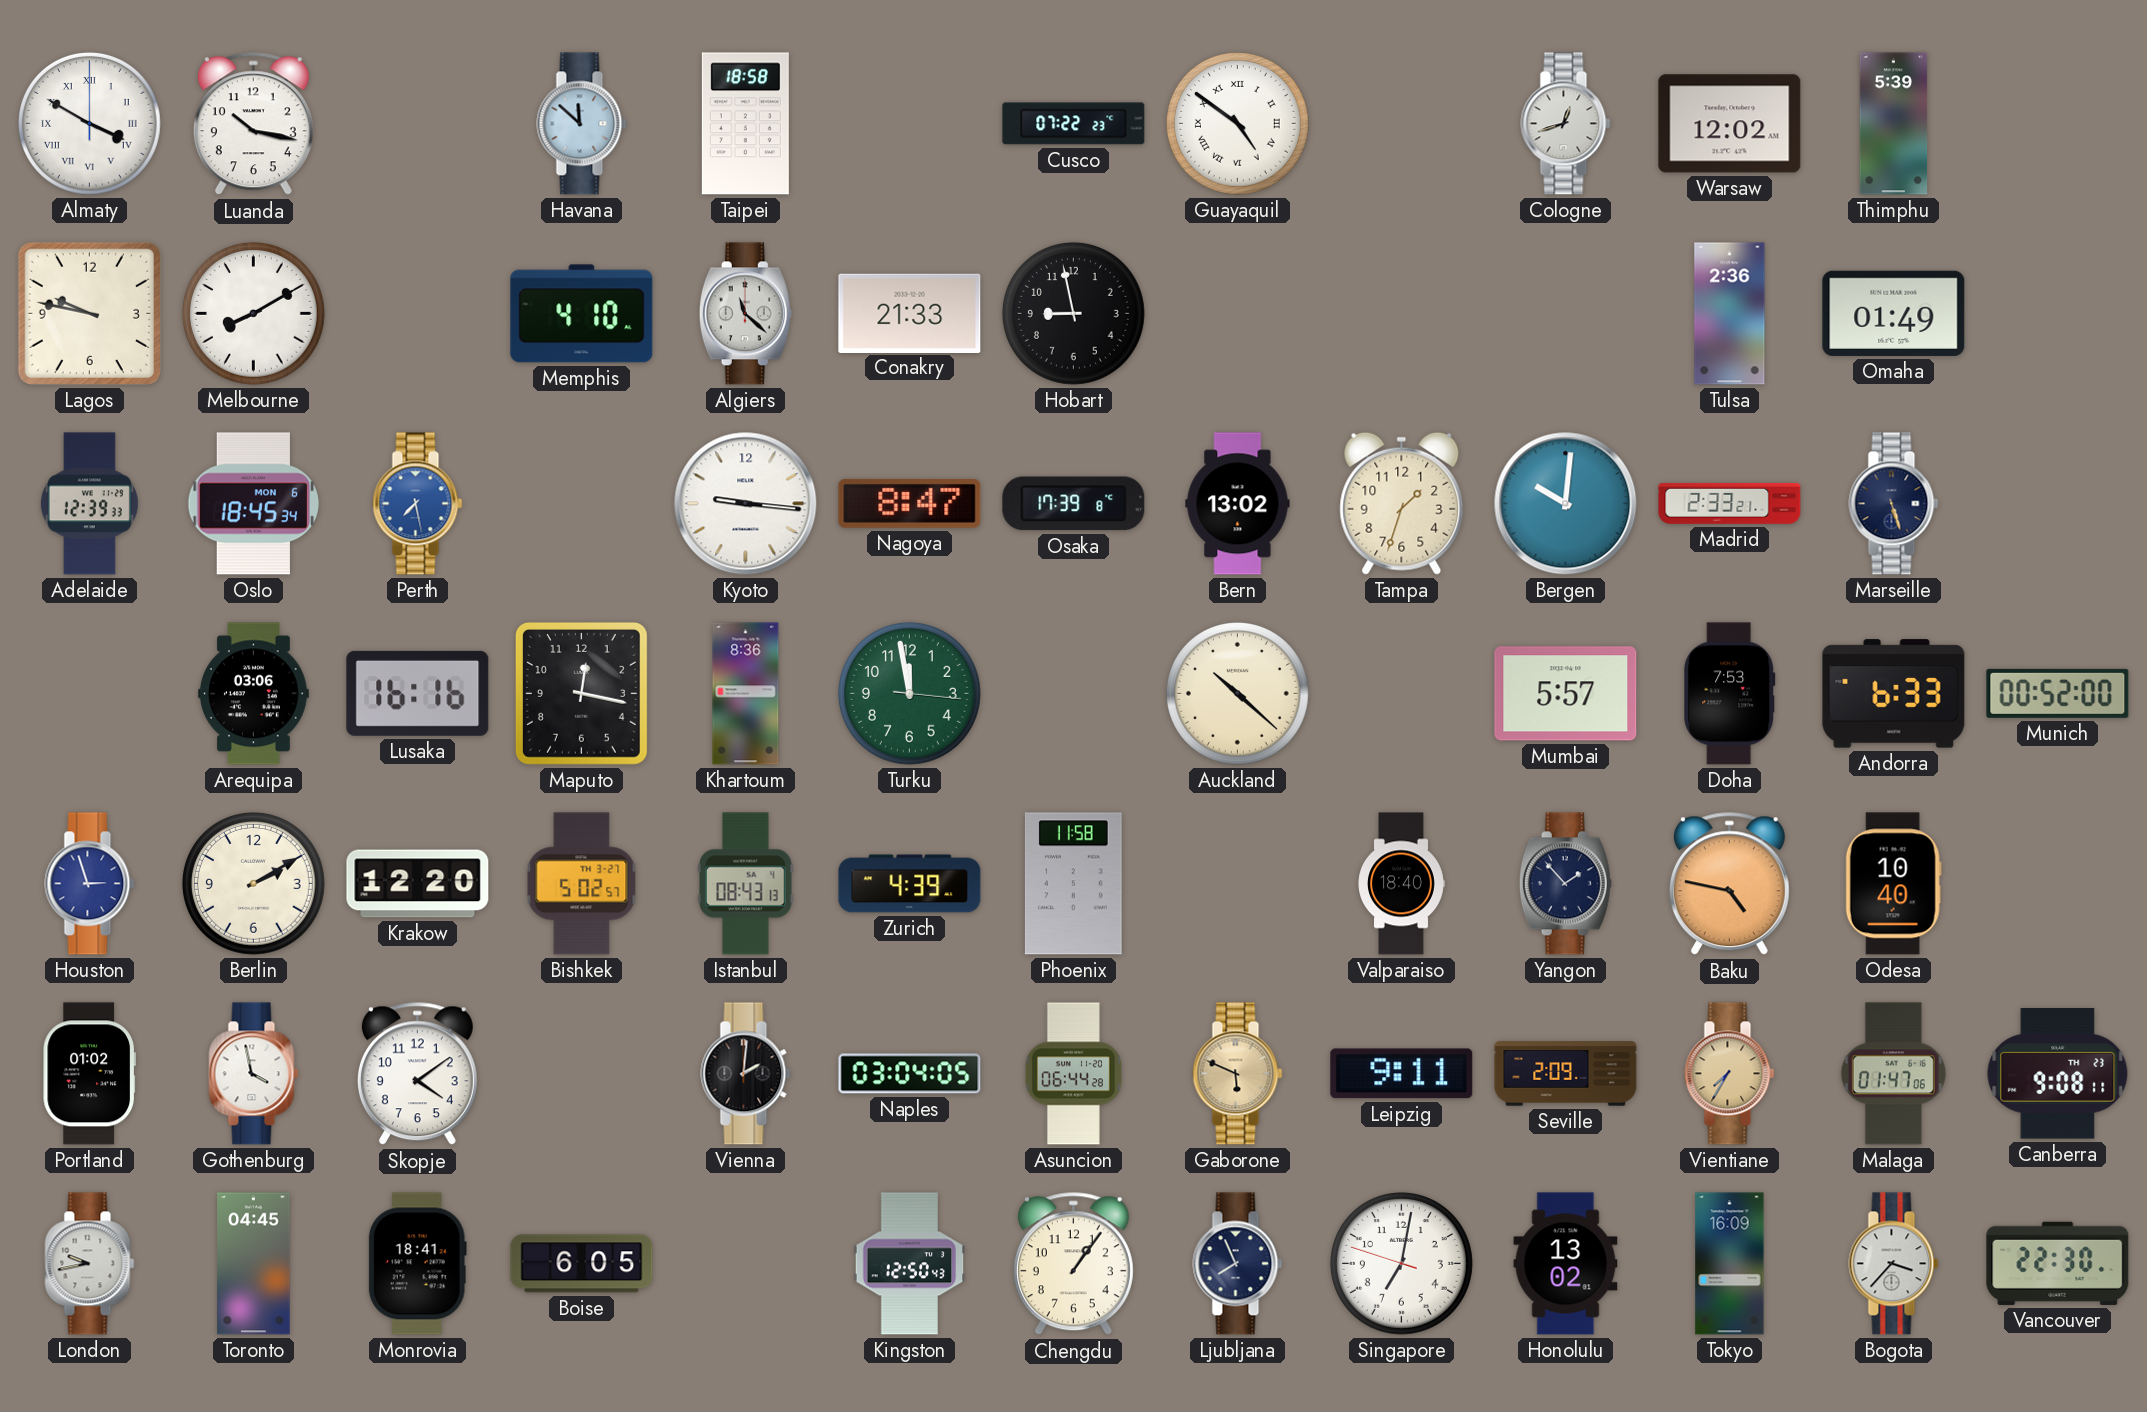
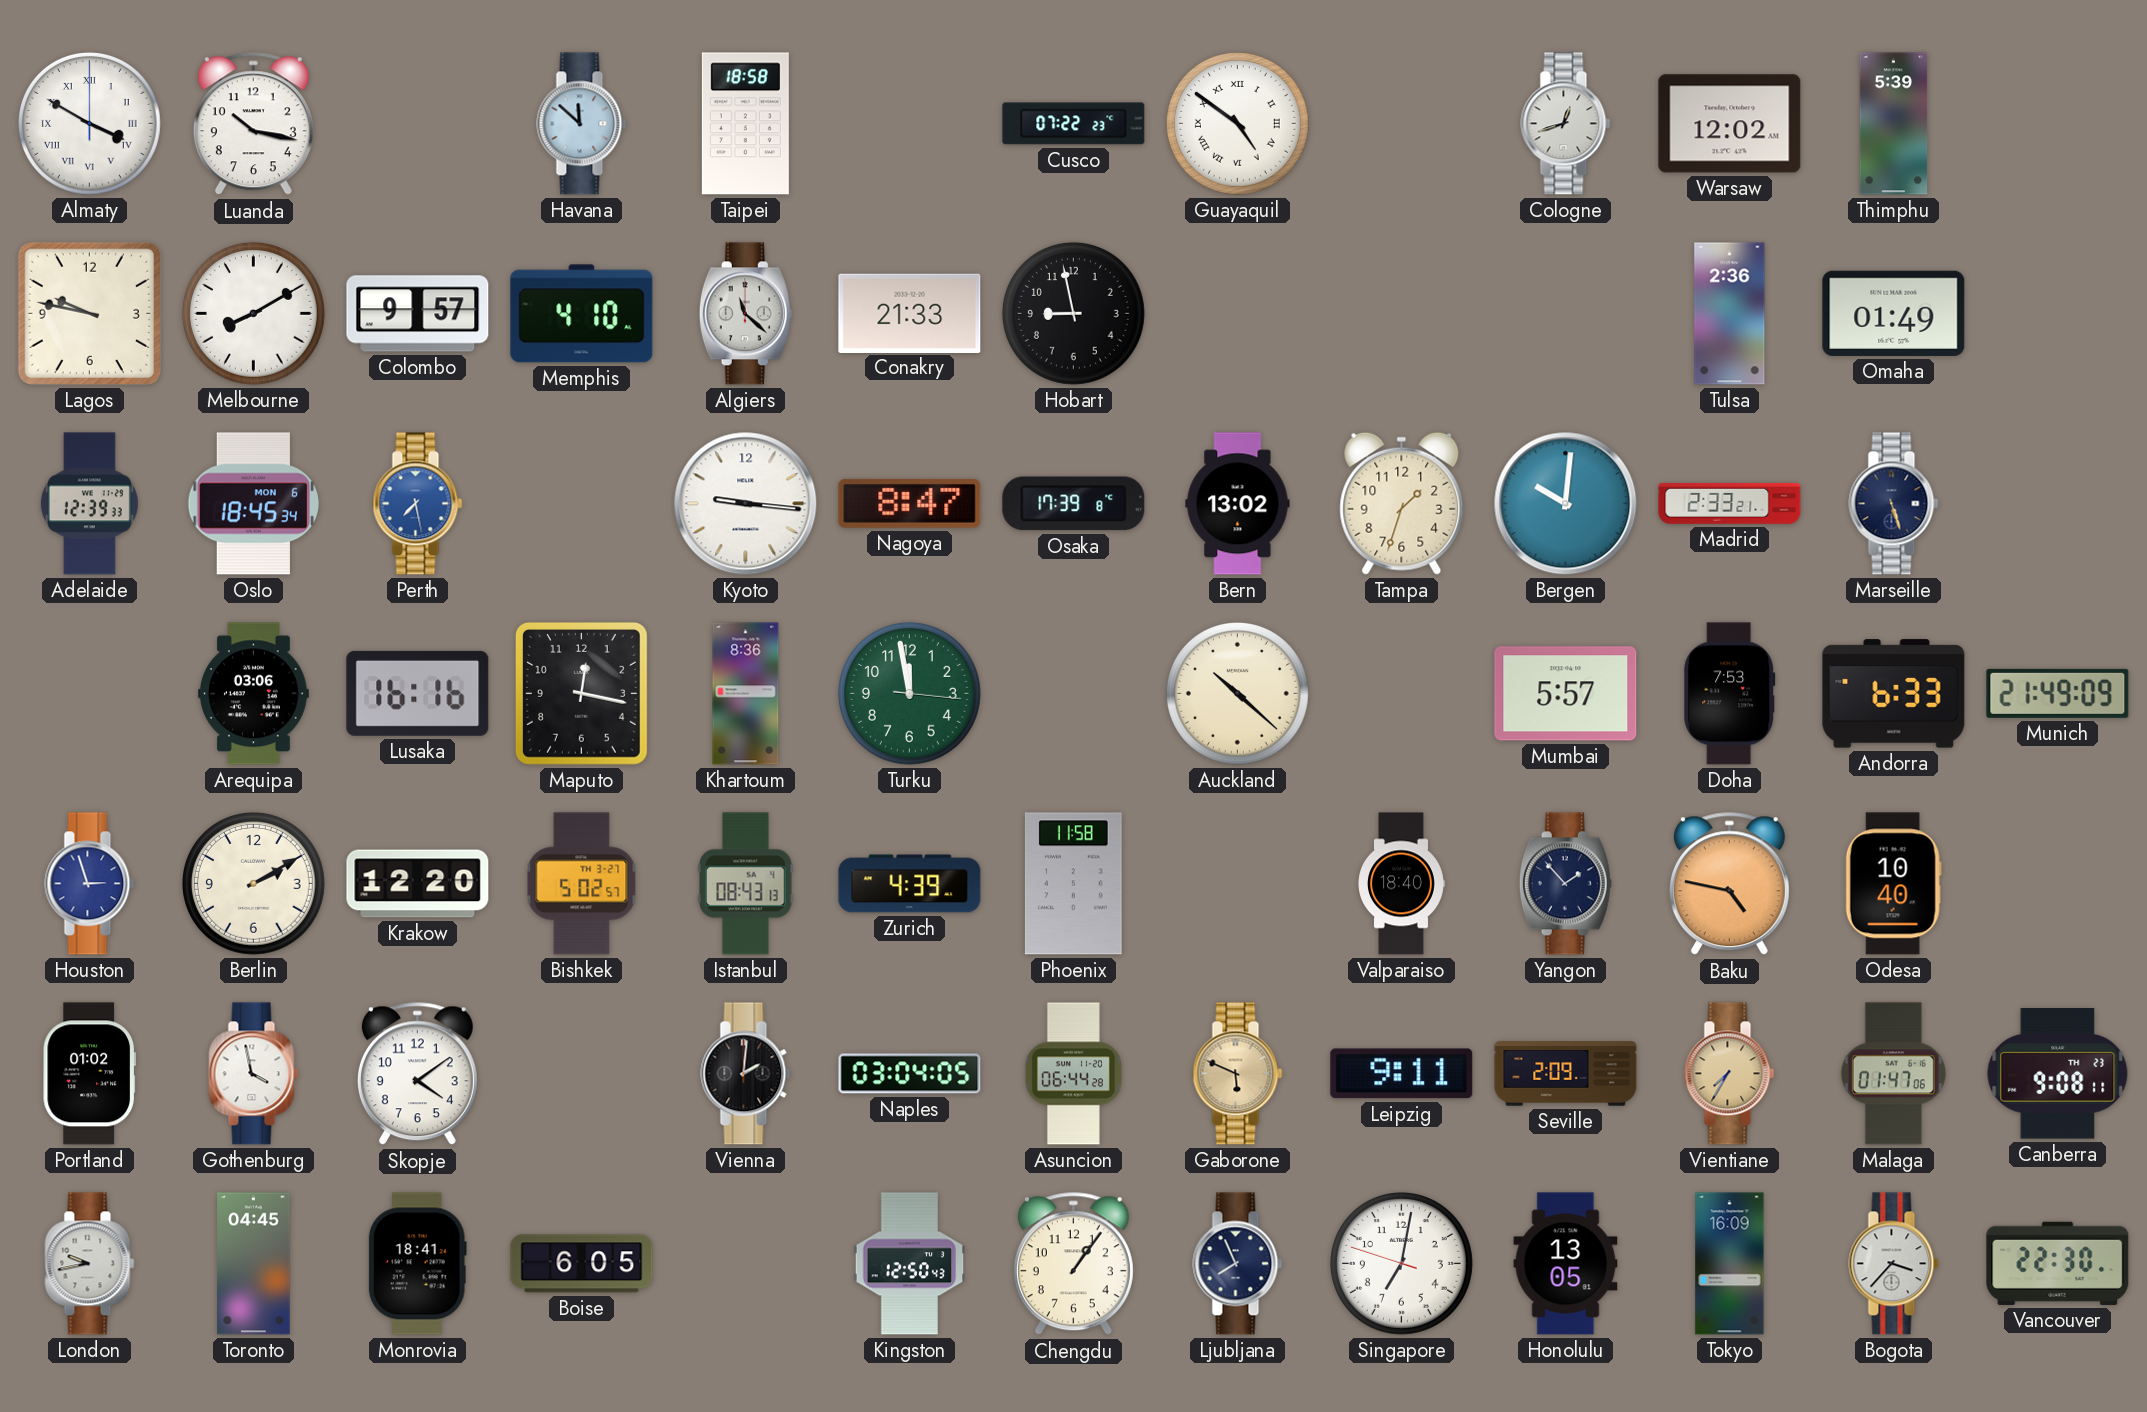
Colombo: none -> 9:57
Munich: 00:52 -> 21:49
Honolulu: 13:02 -> 13:05
